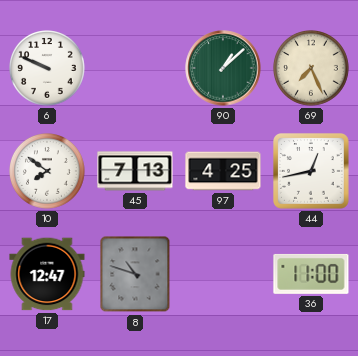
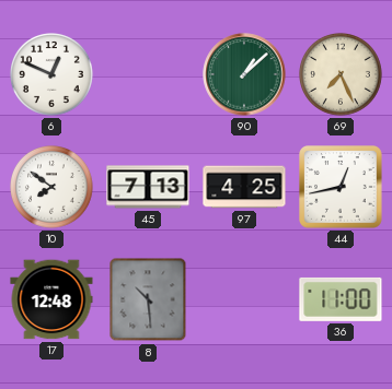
6: 9:49 -> 12:49
17: 12:47 -> 12:48
8: 10:48 -> 10:29
